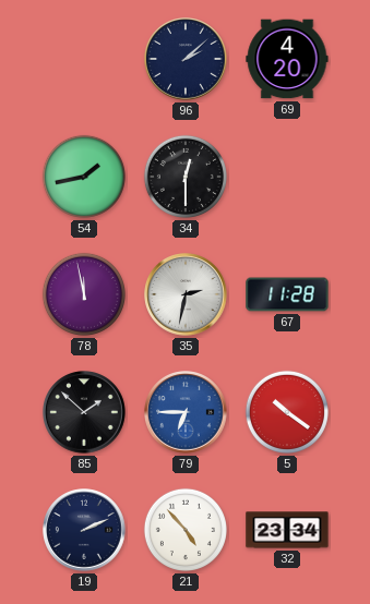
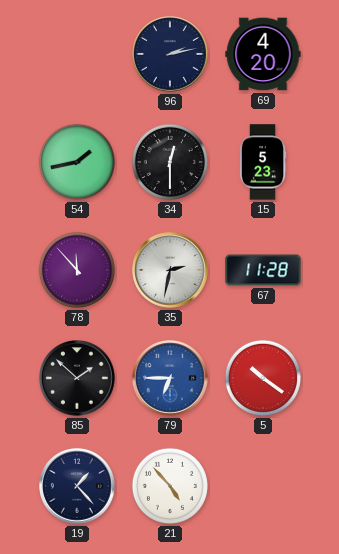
96: 2:08 -> 2:13
15: none -> 5:23
78: 11:58 -> 11:53
19: 2:11 -> 1:23
32: 23:34 -> none
